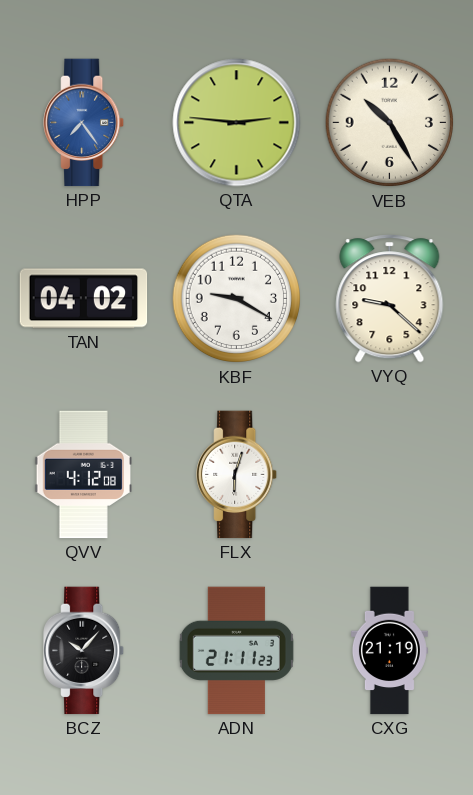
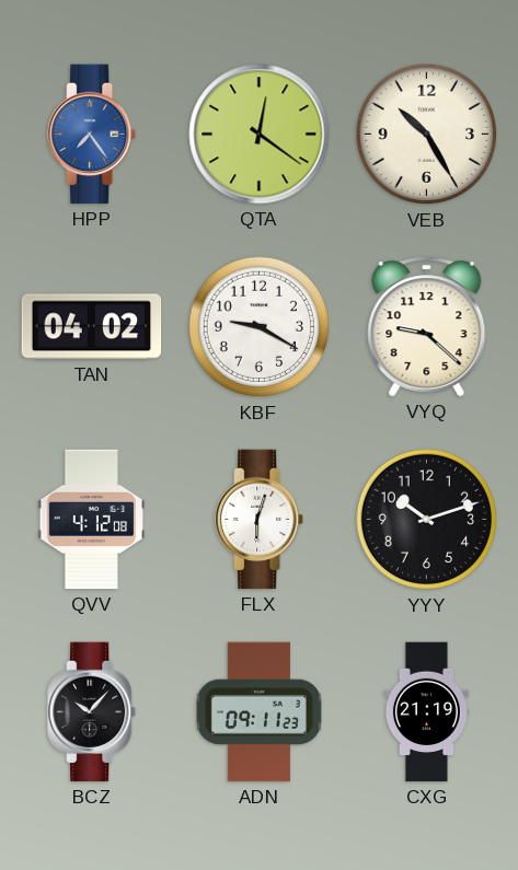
QTA: 2:46 -> 12:21
YYY: none -> 10:12
ADN: 21:11 -> 09:11
